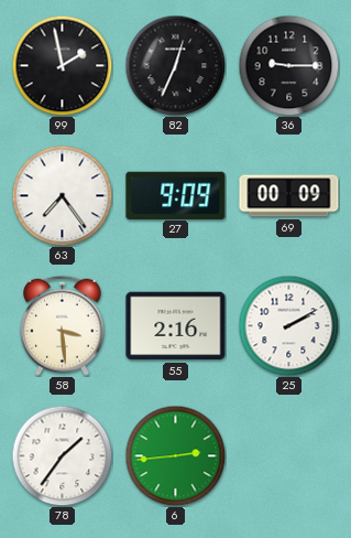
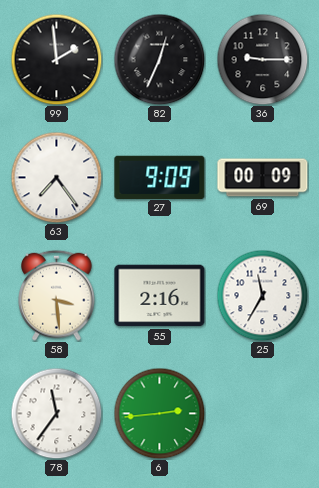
99: 1:58 -> 1:59
25: 2:10 -> 11:35
78: 1:36 -> 11:36
